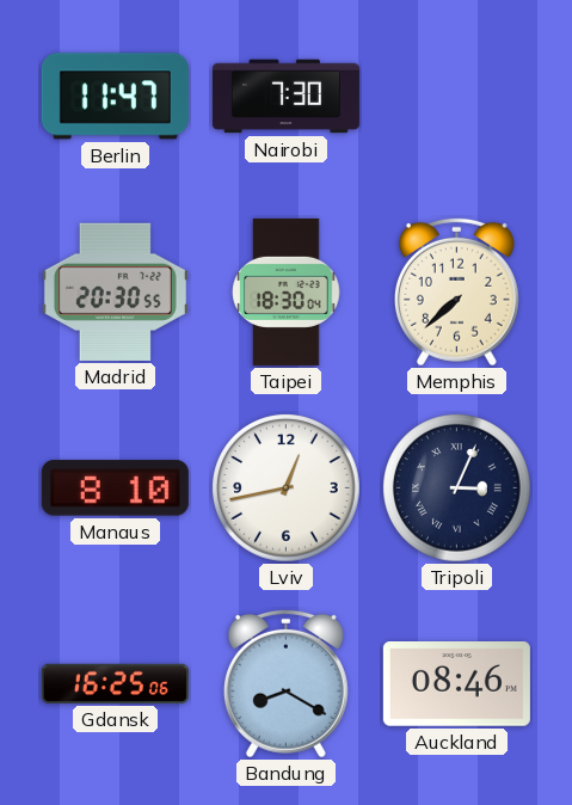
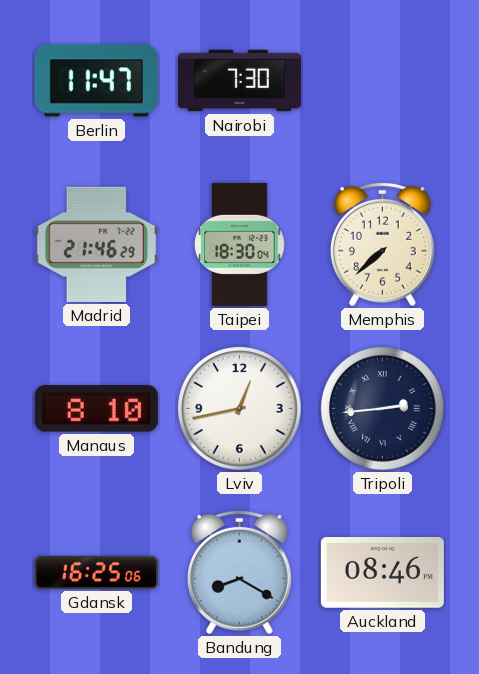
Madrid: 20:30 -> 21:46
Tripoli: 3:04 -> 2:44
